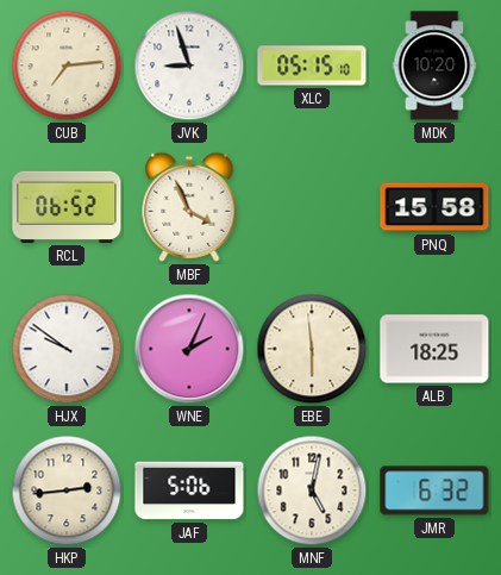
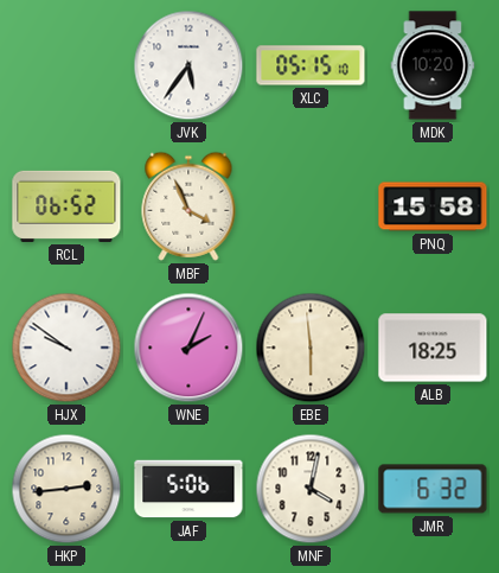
CUB: 7:14 -> none
JVK: 8:57 -> 5:36
MNF: 5:02 -> 4:02
